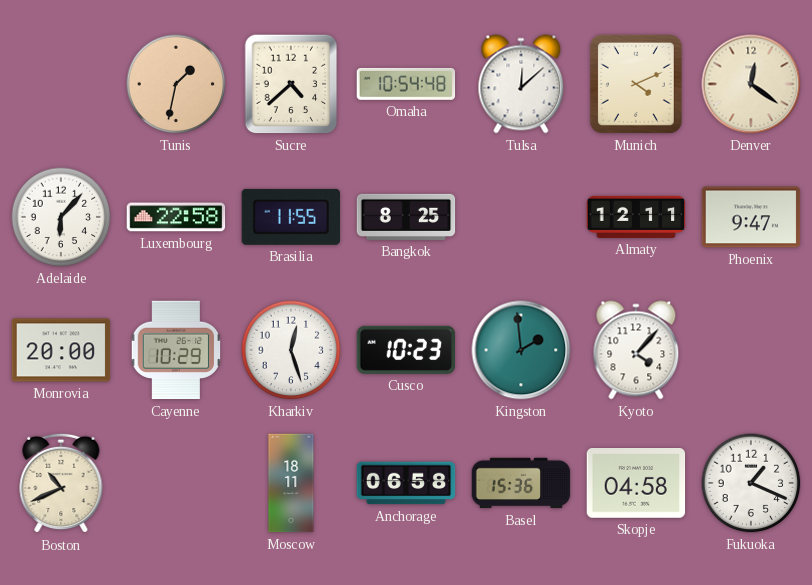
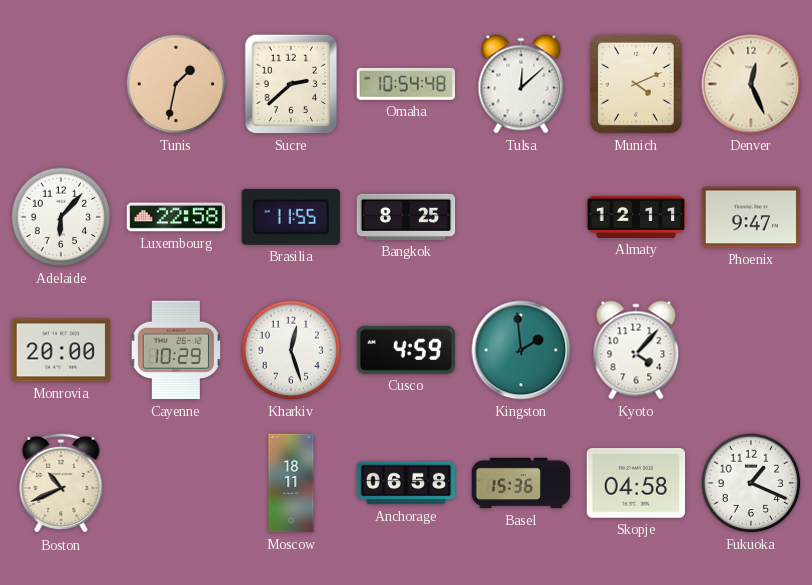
Sucre: 4:38 -> 2:38
Denver: 12:21 -> 12:26
Cusco: 10:23 -> 4:59
